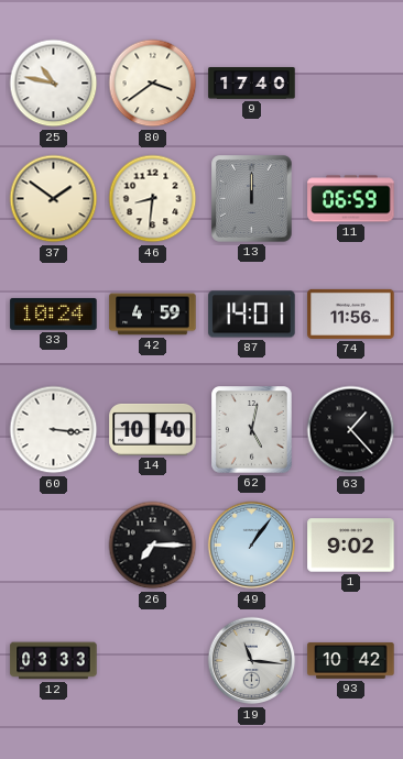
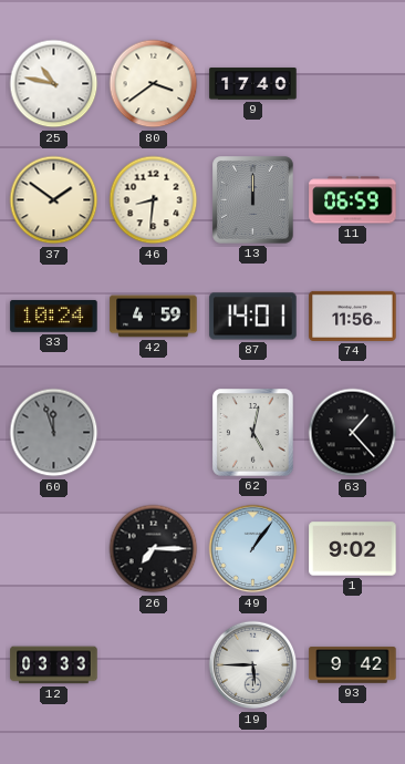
60: 3:16 -> 11:57
60 dial: white -> grey
14: 10:40 -> none
19: 11:16 -> 5:45
93: 10:42 -> 9:42
